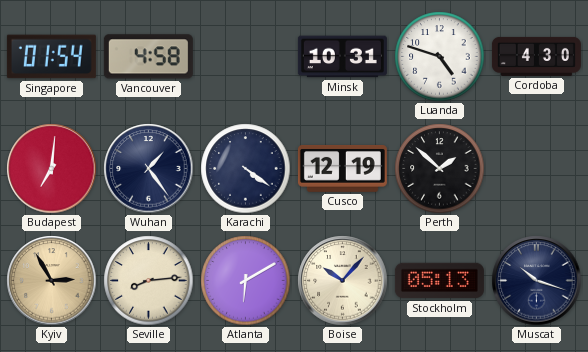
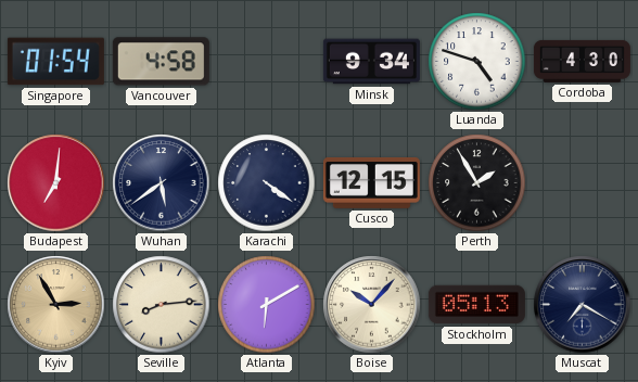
Minsk: 10:31 -> 9:34
Wuhan: 1:24 -> 5:39
Cusco: 12:19 -> 12:15
Perth: 1:52 -> 1:55
Muscat: 10:18 -> 7:20
